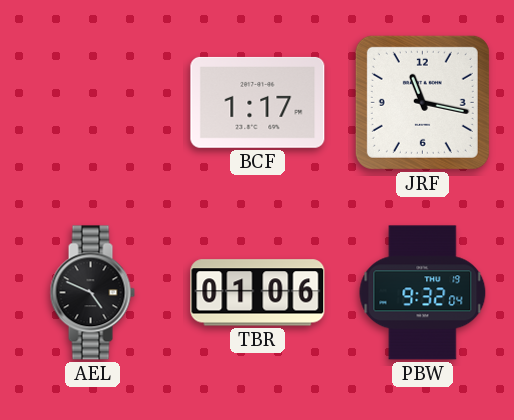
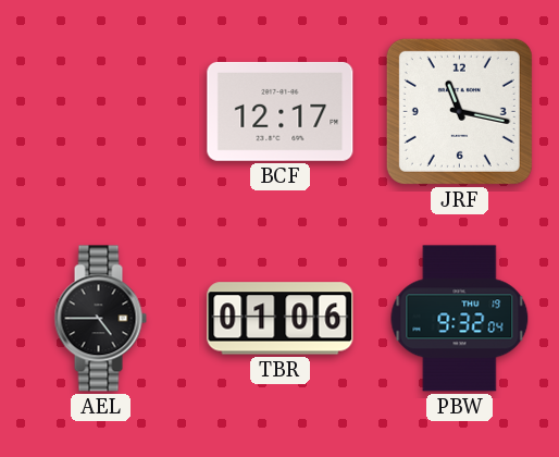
BCF: 1:17 -> 12:17
AEL: 4:49 -> 4:45
